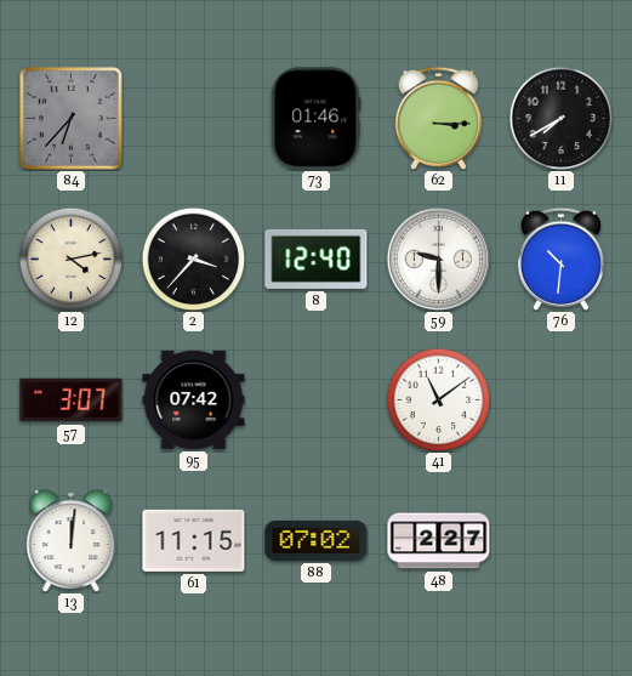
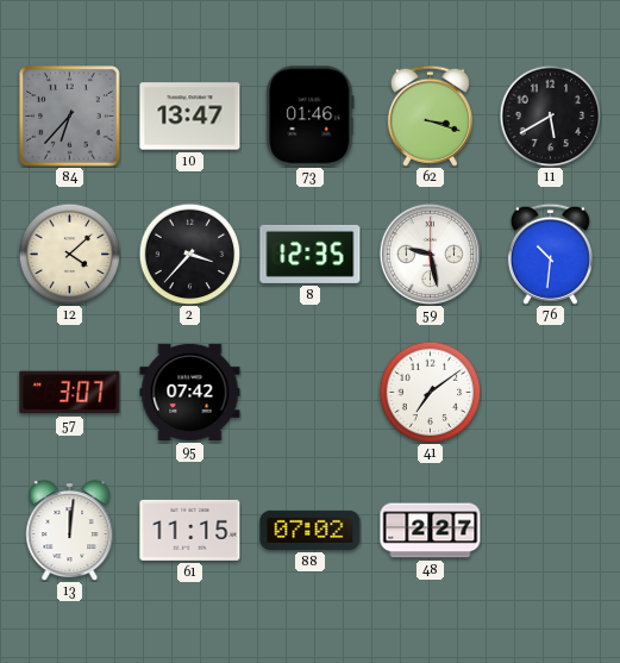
10: none -> 13:47
62: 3:15 -> 3:18
11: 7:40 -> 5:40
12: 4:13 -> 4:08
8: 12:40 -> 12:35
59: 9:30 -> 9:28
41: 11:09 -> 7:09
